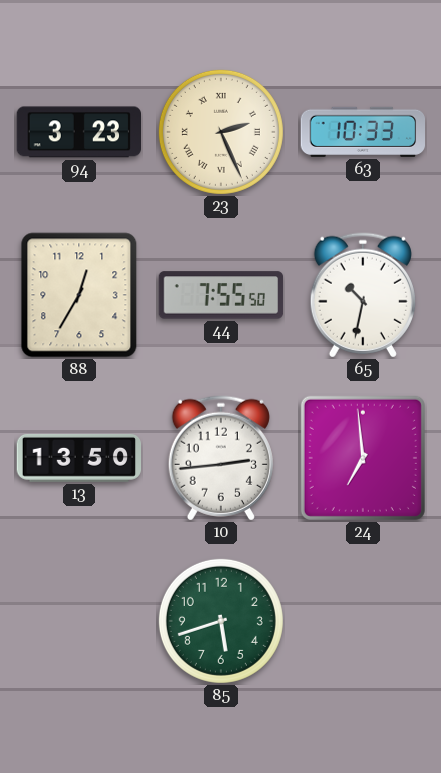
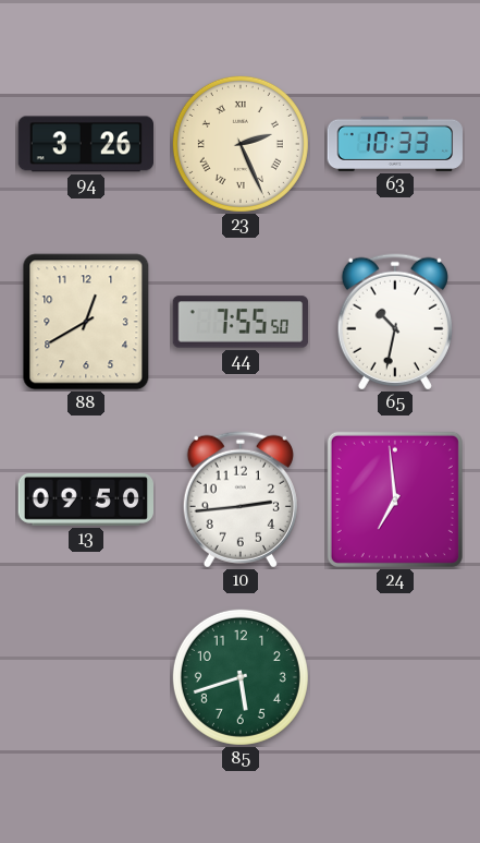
94: 3:23 -> 3:26
88: 12:35 -> 12:40
13: 13:50 -> 09:50
